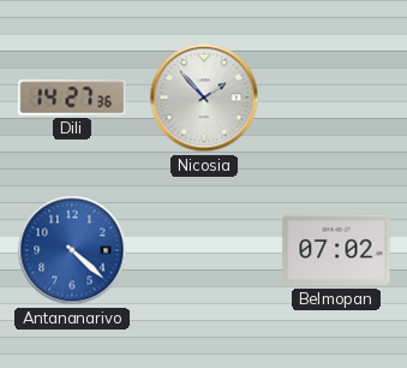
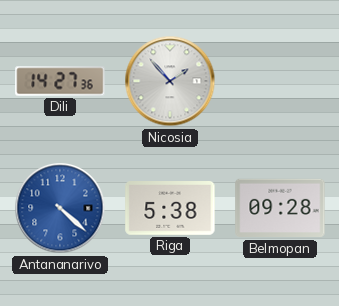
Riga: none -> 5:38
Belmopan: 07:02 -> 09:28
